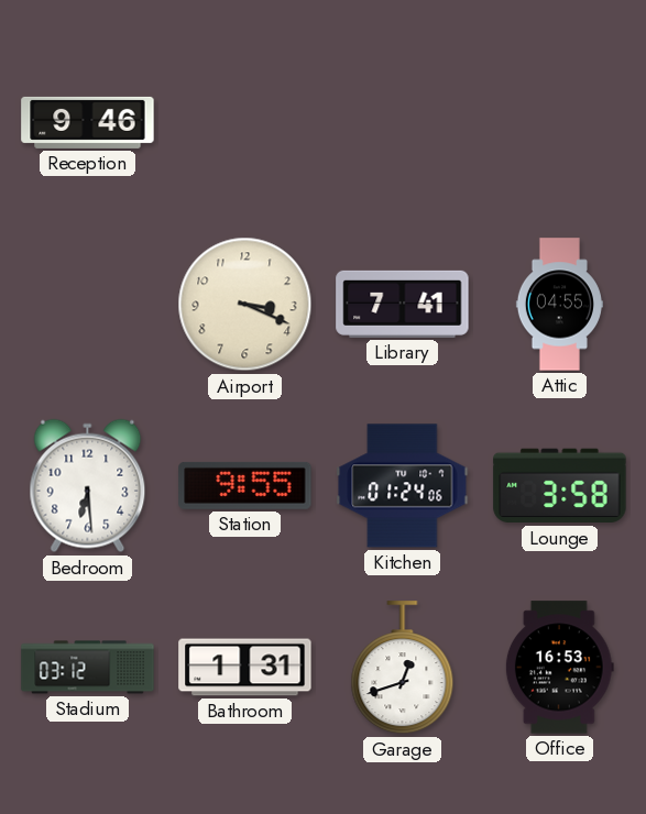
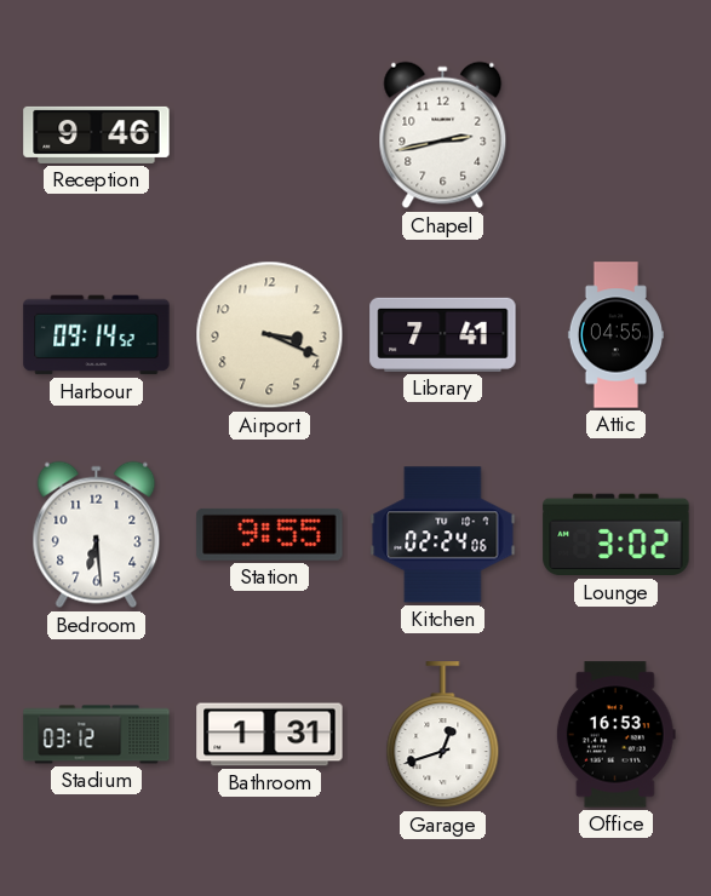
Chapel: none -> 2:43
Harbour: none -> 09:14
Kitchen: 01:24 -> 02:24
Lounge: 3:58 -> 3:02
